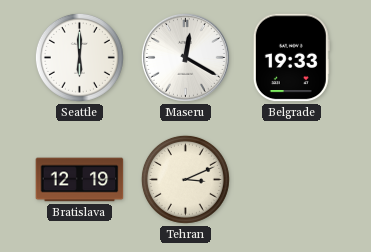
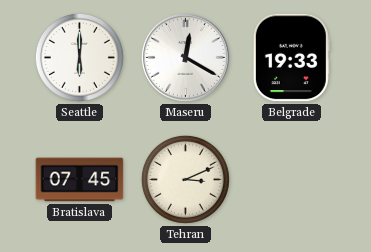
Bratislava: 12:19 -> 07:45
